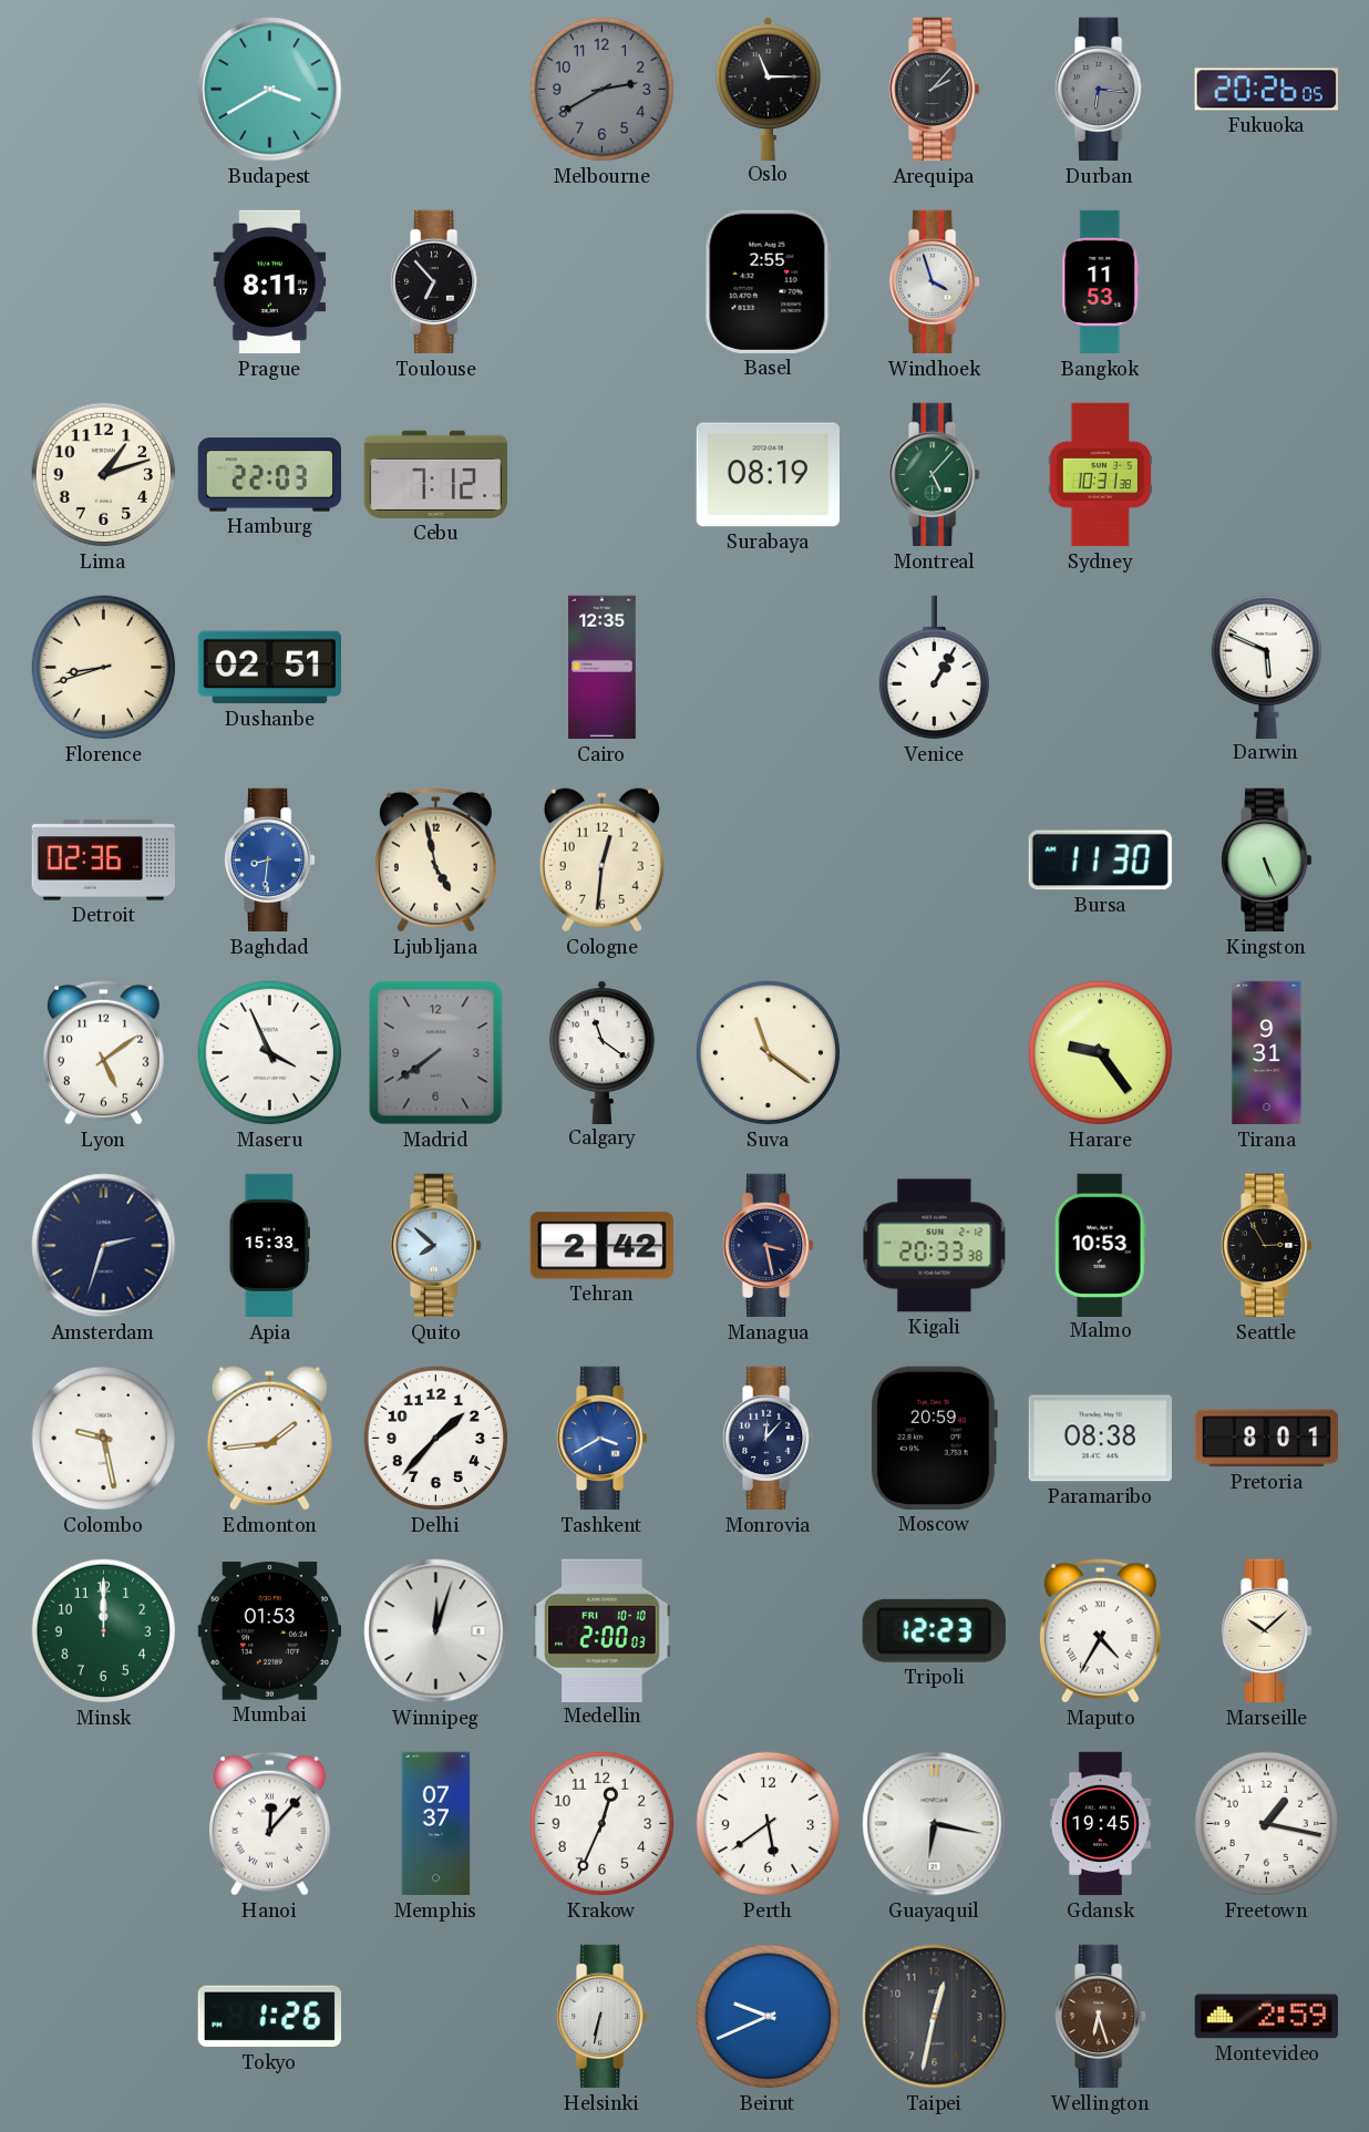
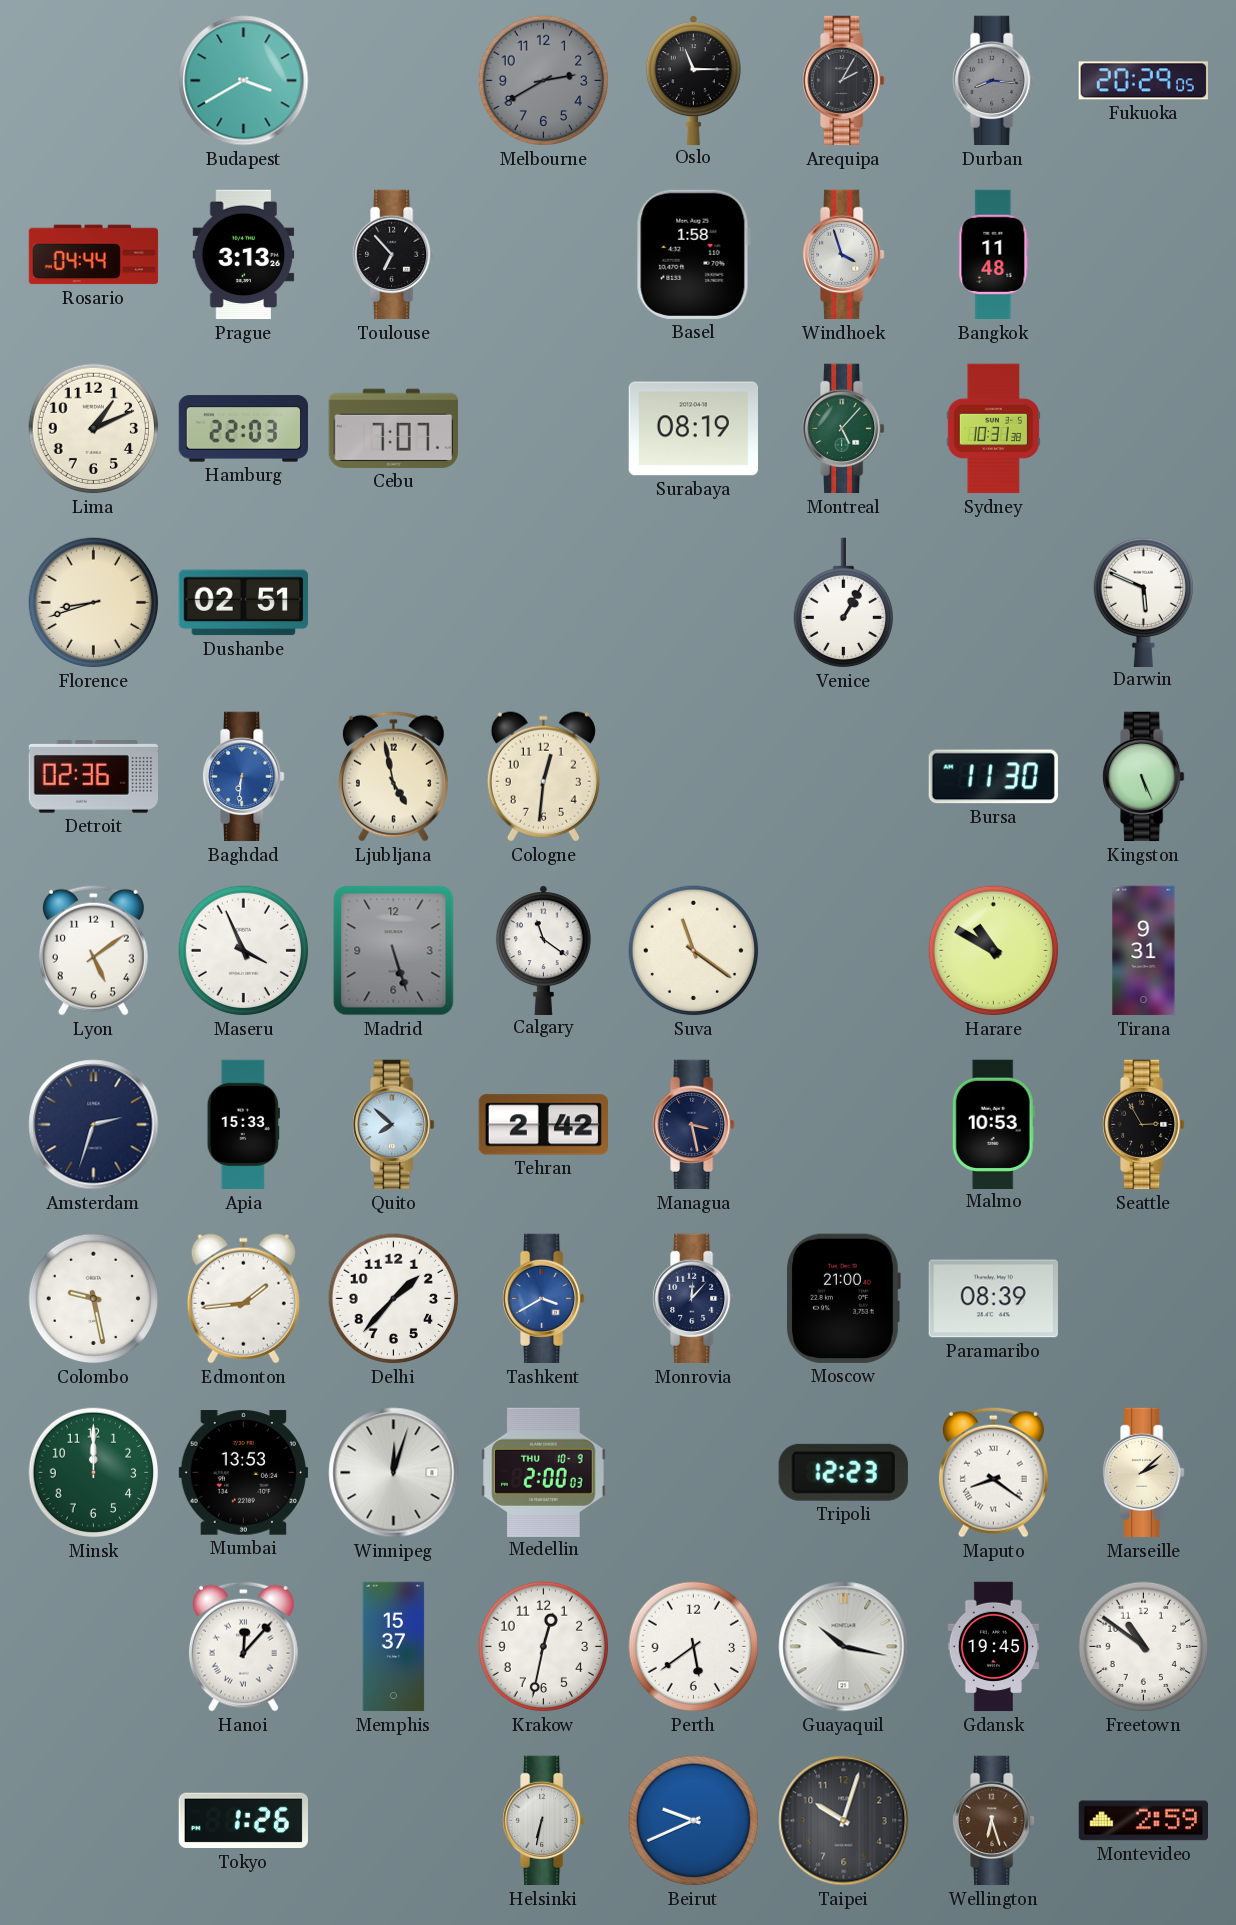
Arequipa: 2:07 -> 2:05
Durban: 6:16 -> 8:16
Fukuoka: 20:26 -> 20:29
Rosario: none -> 04:44
Prague: 8:11 -> 3:13
Basel: 2:55 -> 1:58
Bangkok: 11:53 -> 11:48
Lima: 1:12 -> 1:11
Cebu: 7:12 -> 7:07
Cairo: 12:35 -> none
Baghdad: 8:31 -> 6:31
Madrid: 7:39 -> 5:27
Harare: 9:24 -> 10:50
Kigali: 20:33 -> none
Moscow: 20:59 -> 21:00
Paramaribo: 08:38 -> 08:39
Pretoria: 8:01 -> none
Mumbai: 01:53 -> 13:53
Medellin date: FRI 10-10 -> THU 10-9
Maputo: 4:35 -> 8:21
Marseille: 10:08 -> 2:08
Memphis: 07:37 -> 15:37
Krakow: 12:34 -> 12:32
Guayaquil: 6:17 -> 10:17
Freetown: 1:17 -> 10:51
Taipei: 12:32 -> 10:03
